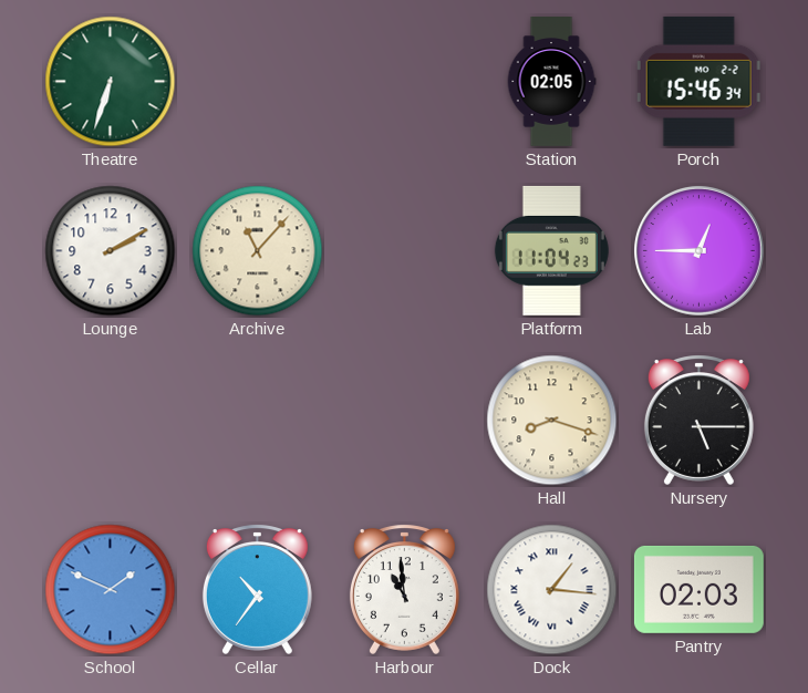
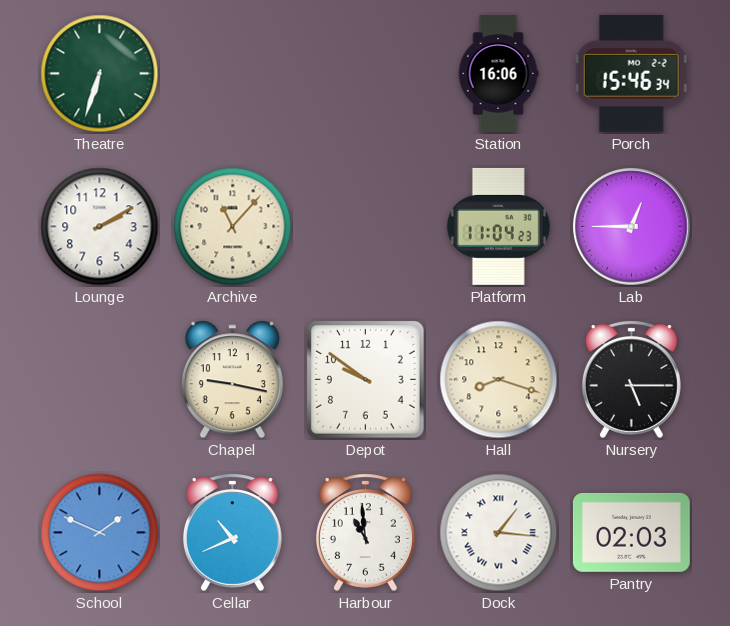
Station: 02:05 -> 16:06
Chapel: none -> 9:17
Depot: none -> 9:51
Cellar: 10:36 -> 10:41
